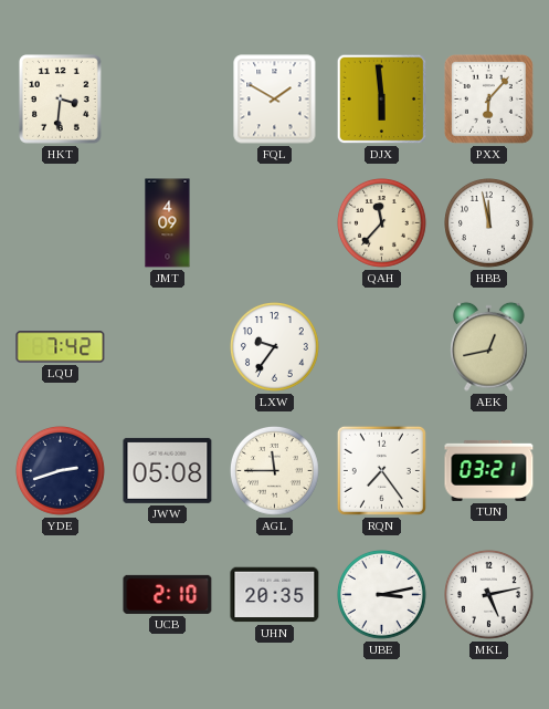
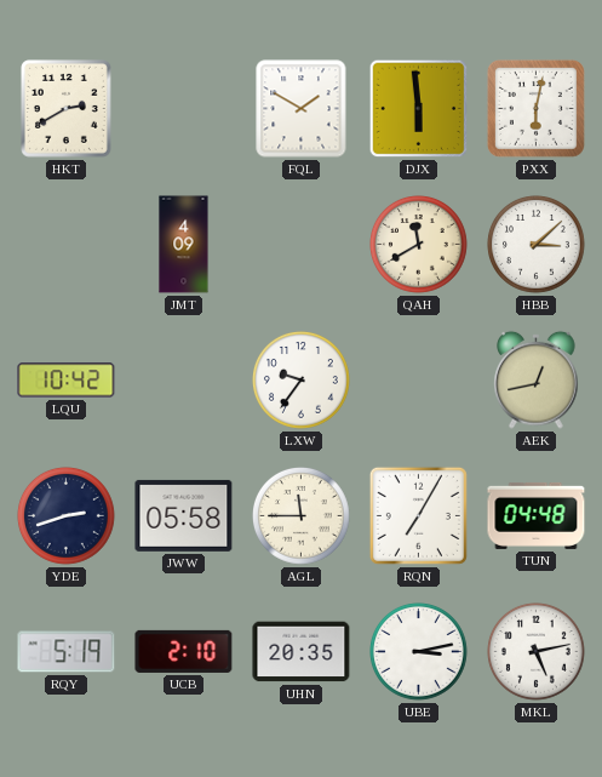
HKT: 3:31 -> 2:40
PXX: 6:07 -> 6:02
QAH: 11:37 -> 11:40
HBB: 11:58 -> 3:08
LQU: 7:42 -> 10:42
JWW: 05:08 -> 05:58
RQN: 7:24 -> 7:05
TUN: 03:21 -> 04:48
RQY: none -> 5:19
